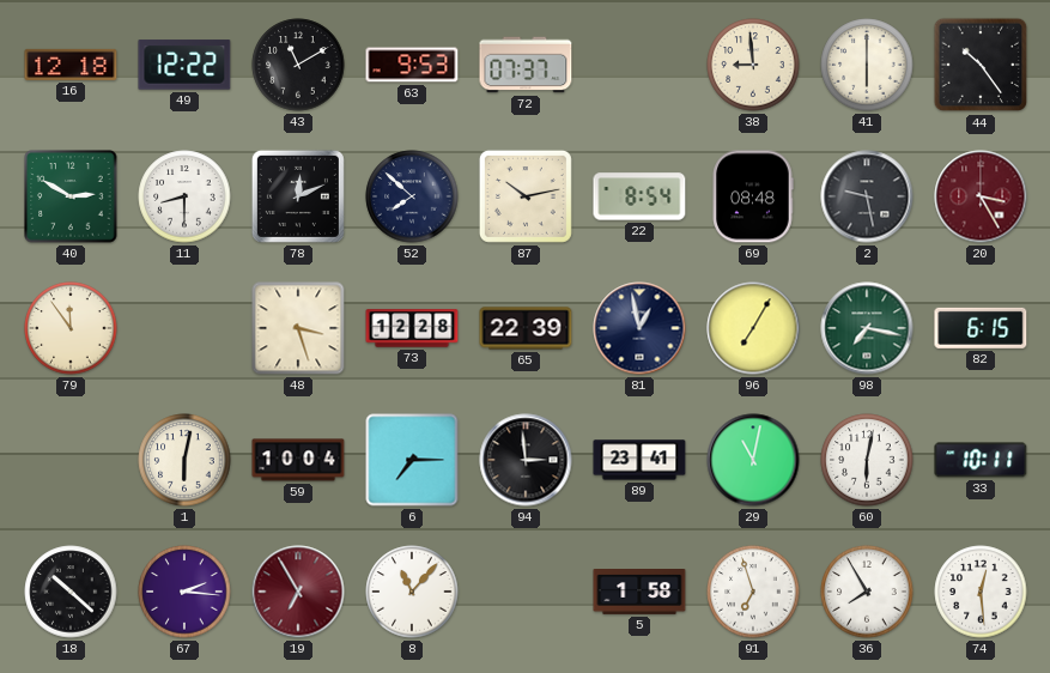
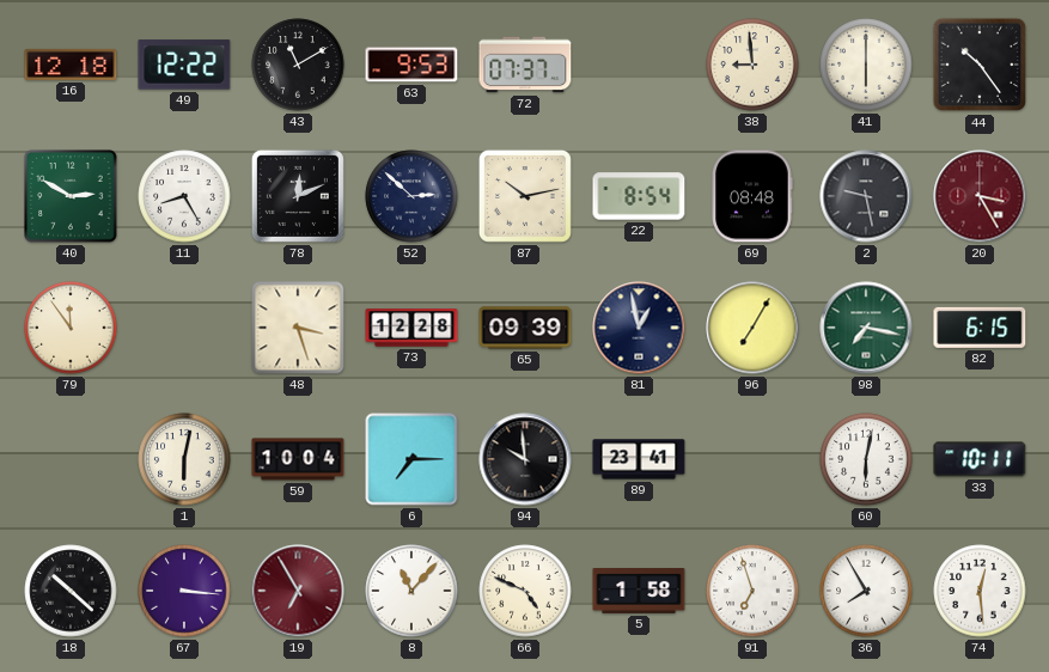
11: 8:30 -> 8:25
52: 7:52 -> 2:52
65: 22:39 -> 09:39
94: 2:59 -> 9:59
29: 11:02 -> none
67: 2:16 -> 3:16
66: none -> 4:49
